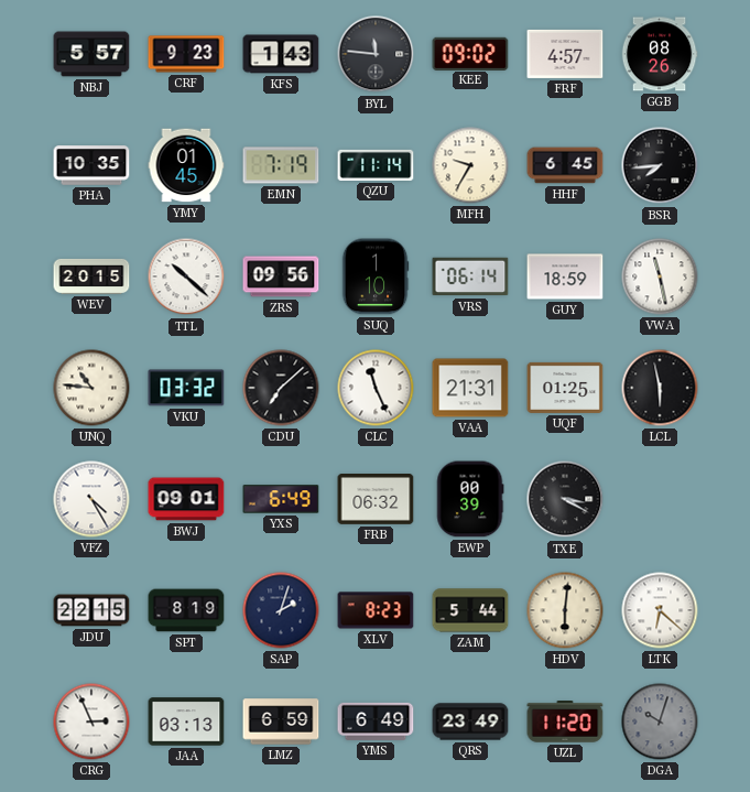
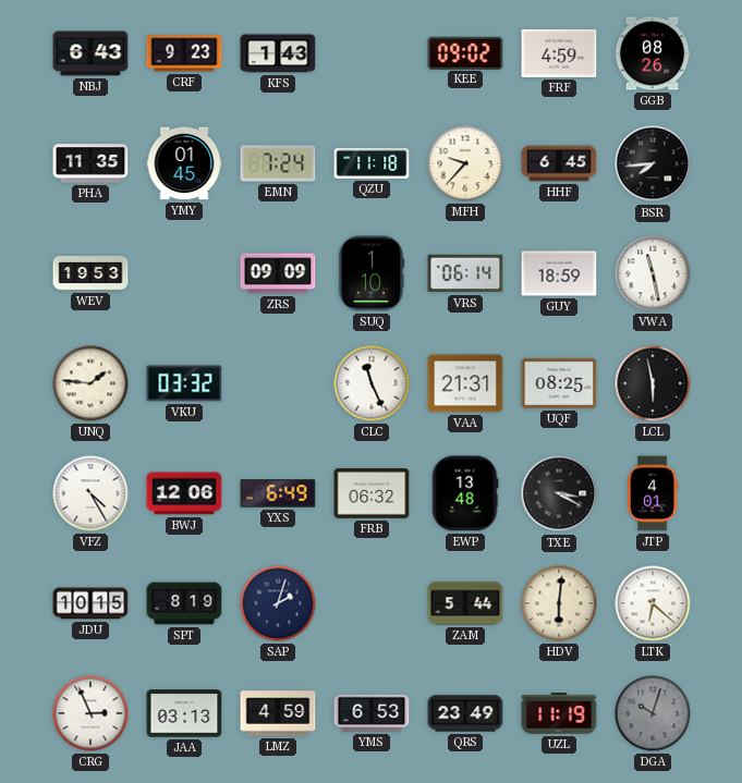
NBJ: 5:57 -> 6:43
BYL: 11:46 -> none
FRF: 4:57 -> 4:59
PHA: 10:35 -> 11:35
EMN: 7:19 -> 7:24
QZU: 11:14 -> 11:18
MFH: 9:35 -> 9:37
WEV: 20:15 -> 19:53
TTL: 10:22 -> none
ZRS: 09:56 -> 09:09
UNQ: 10:46 -> 1:46
CDU: 7:08 -> none
UQF: 01:25 -> 08:25
BWJ: 09:01 -> 12:06
EWP: 00:39 -> 13:48
JTP: none -> 4:01
JDU: 22:15 -> 10:15
XLV: 8:23 -> none
LMZ: 6:59 -> 4:59
YMS: 6:49 -> 6:53
UZL: 11:20 -> 11:19
